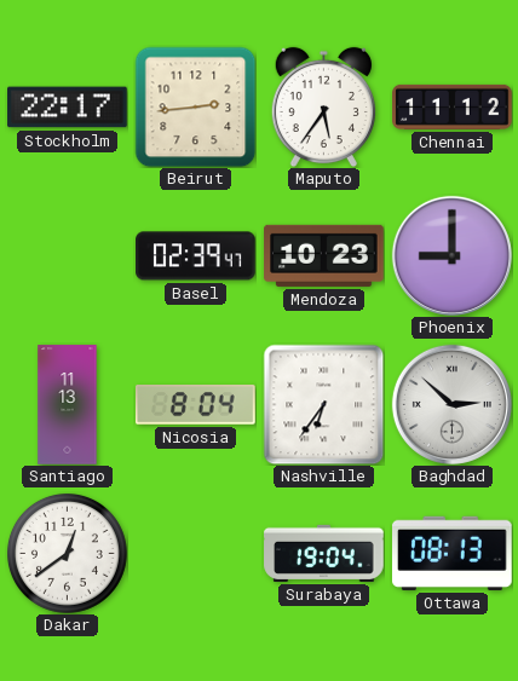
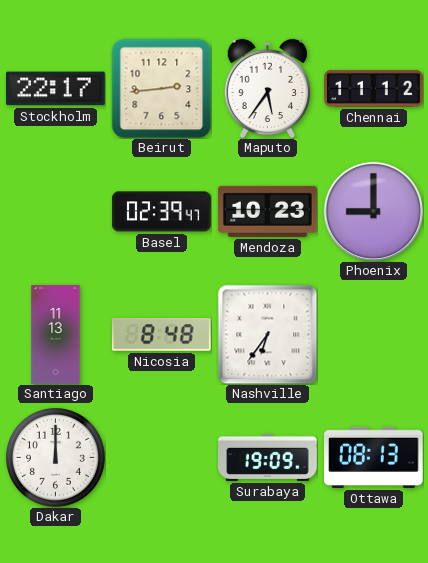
Nicosia: 8:04 -> 8:48
Baghdad: 2:52 -> none
Dakar: 12:39 -> 12:00
Surabaya: 19:04 -> 19:09
